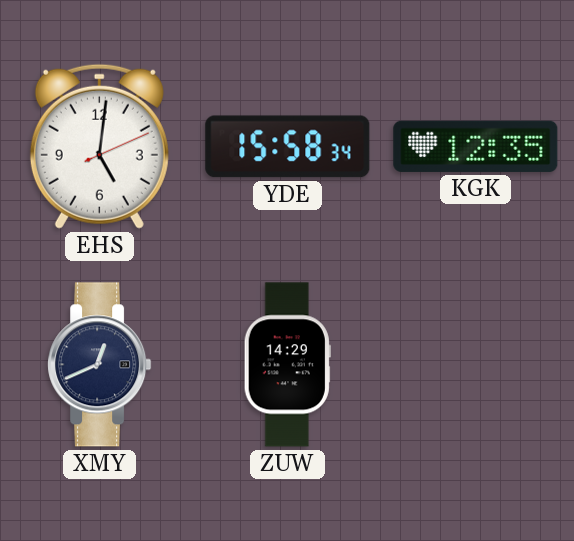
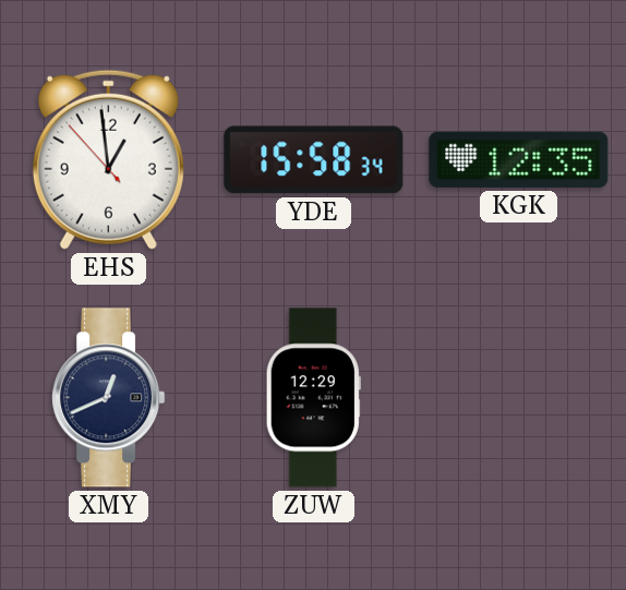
EHS: 5:01 -> 12:58
ZUW: 14:29 -> 12:29
